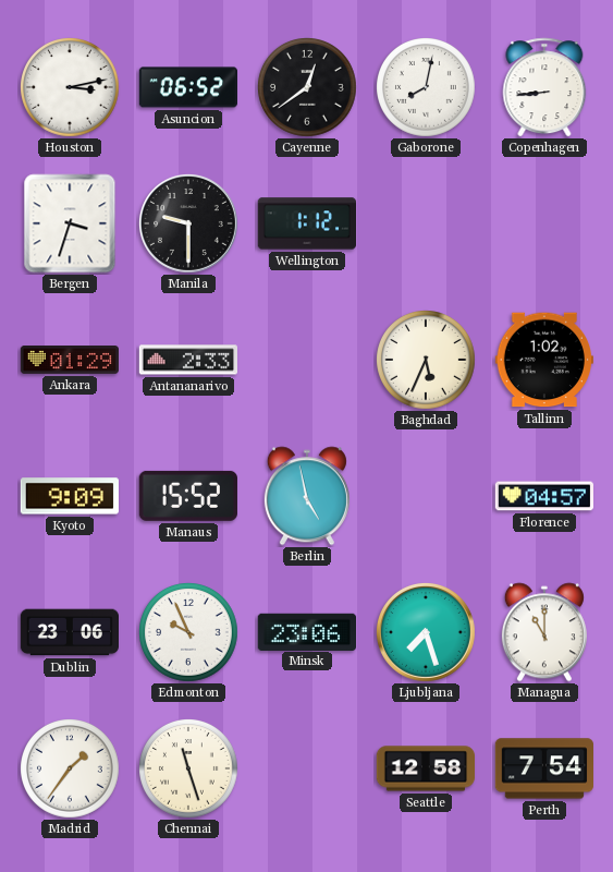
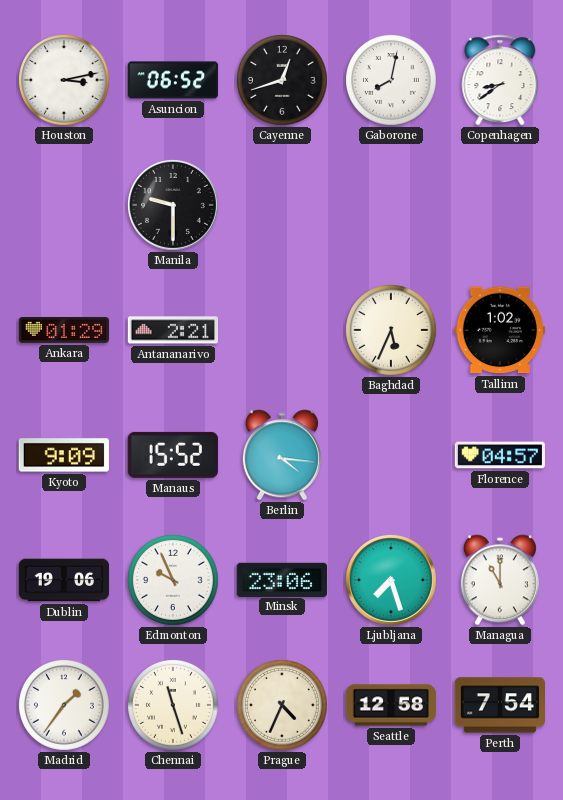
Cayenne: 12:39 -> 12:42
Copenhagen: 8:44 -> 8:39
Bergen: 3:33 -> none
Wellington: 1:12 -> none
Antananarivo: 2:33 -> 2:21
Berlin: 4:58 -> 4:16
Dublin: 23:06 -> 19:06
Prague: none -> 4:34
